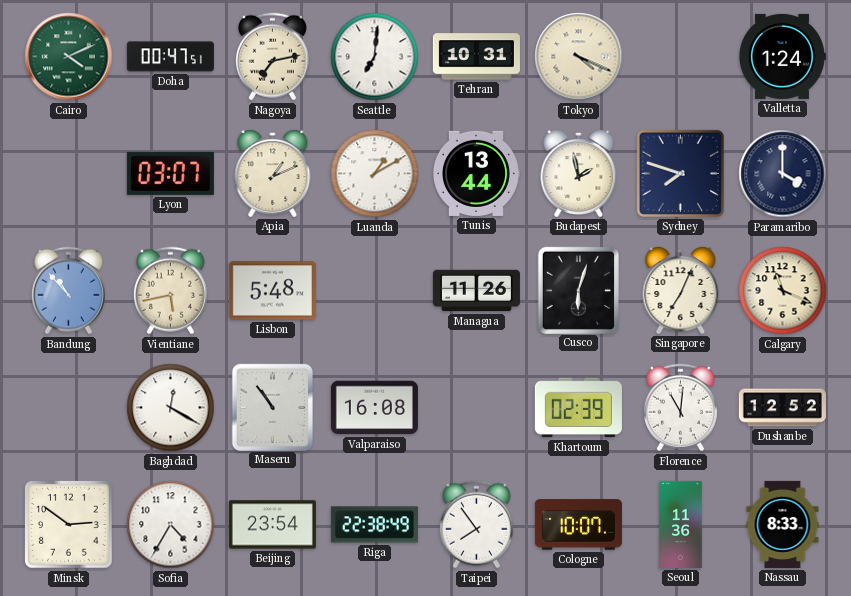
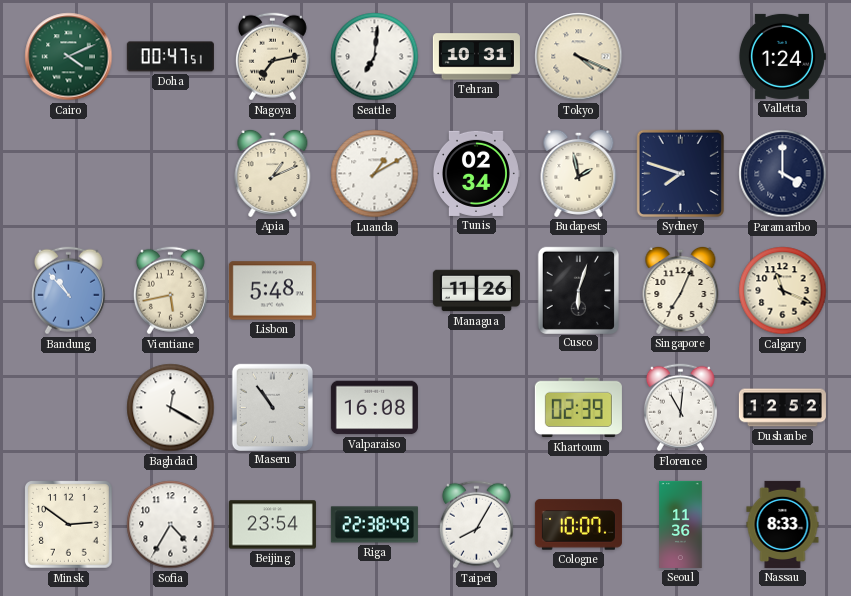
Lyon: 03:07 -> none
Tunis: 13:44 -> 02:34
Taipei: 7:54 -> 8:05
